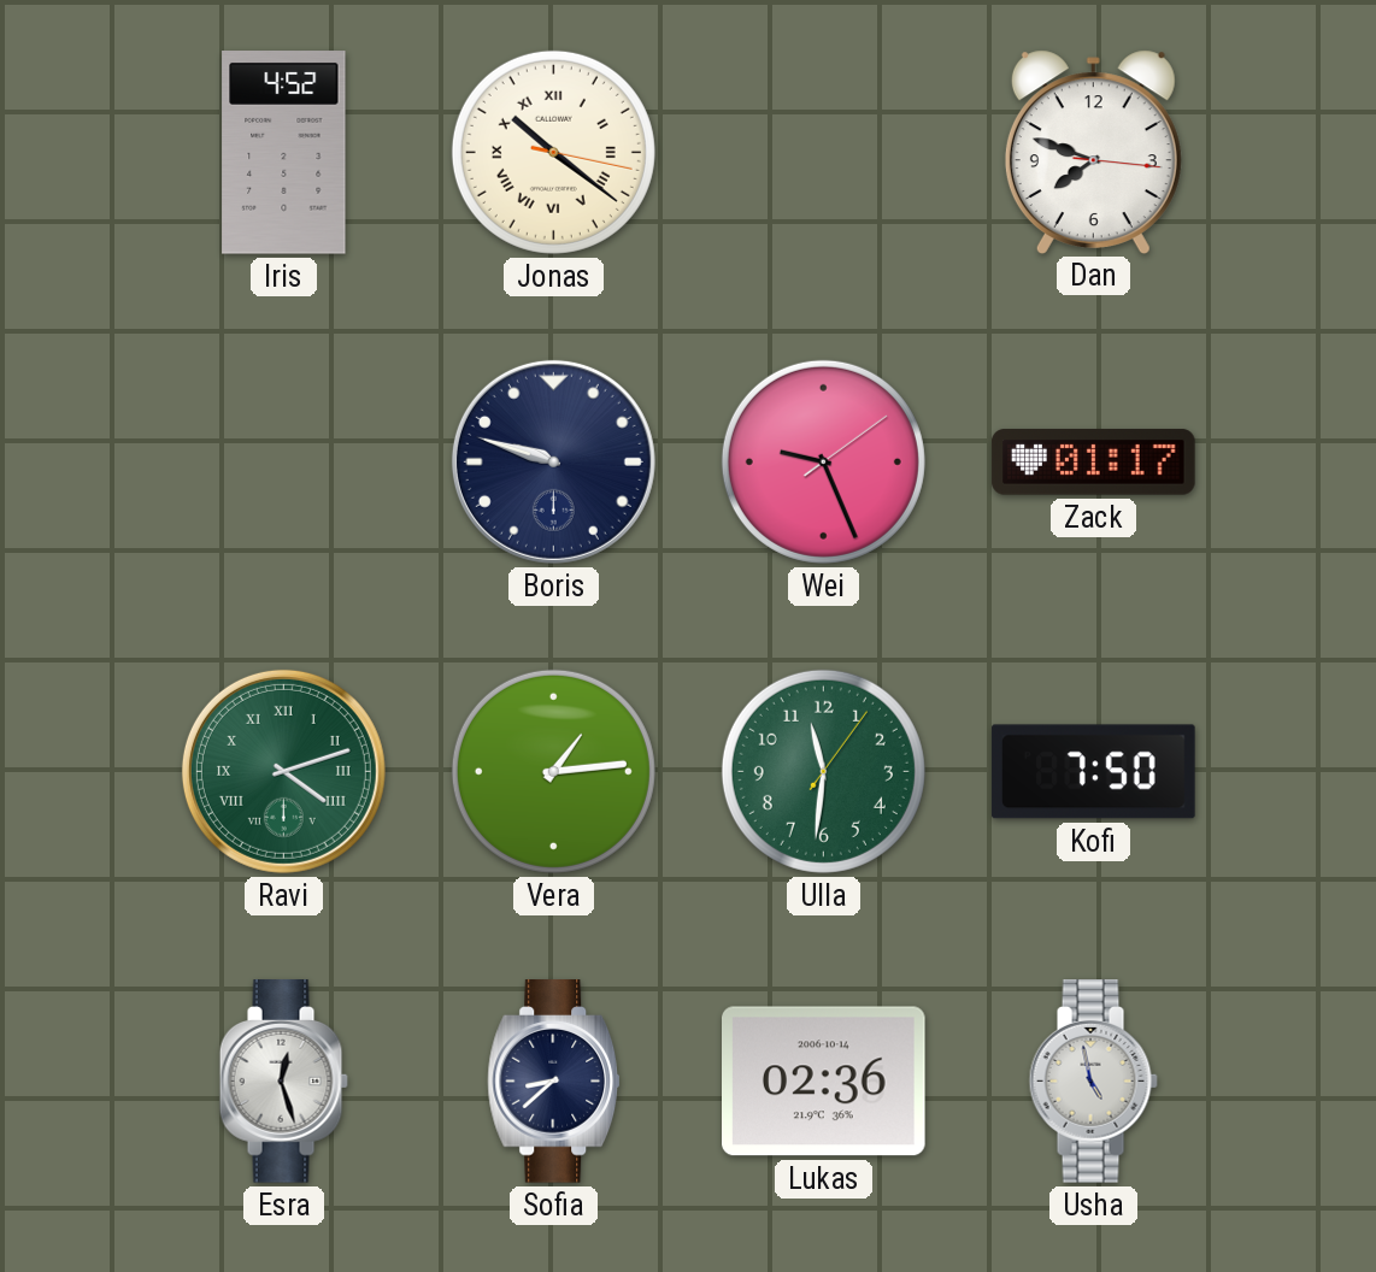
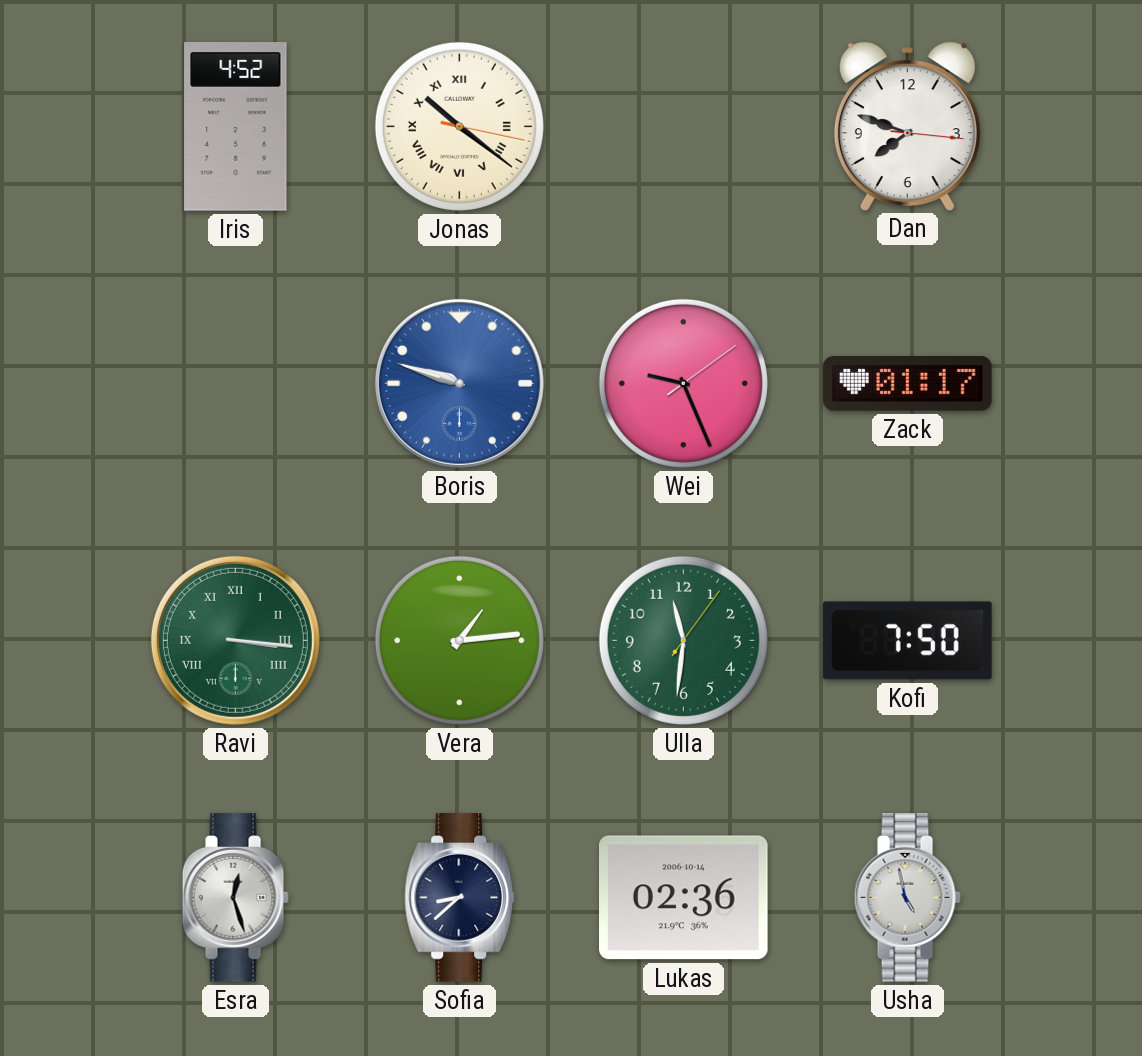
Boris dial: navy -> blue
Ravi: 4:12 -> 3:16
